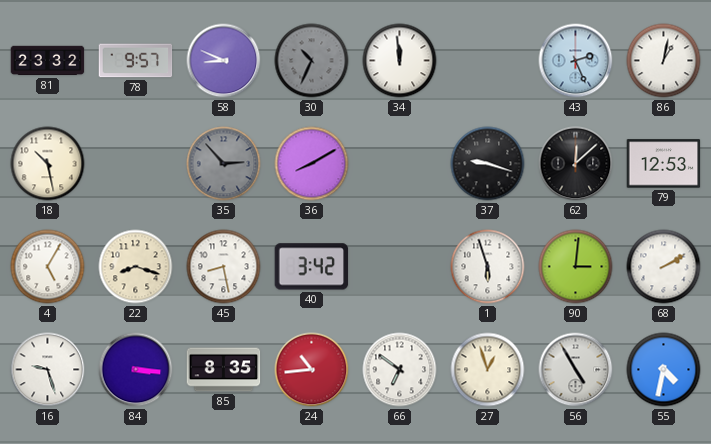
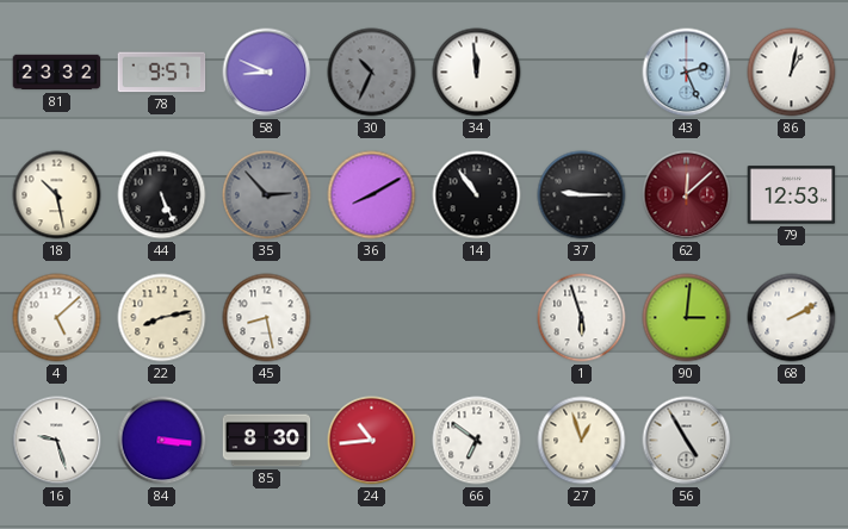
44: none -> 5:26
14: none -> 10:54
37: 9:18 -> 9:15
62 dial: black -> burgundy
4: 5:05 -> 5:08
22: 8:18 -> 8:13
40: 3:42 -> none
85: 8:35 -> 8:30
55: 4:32 -> none
